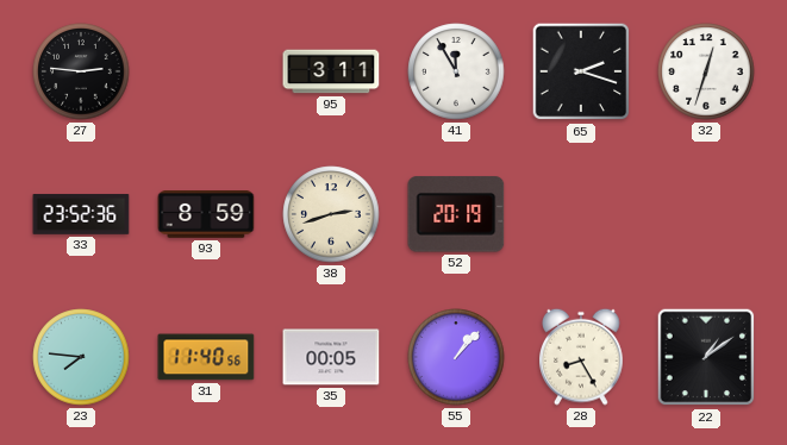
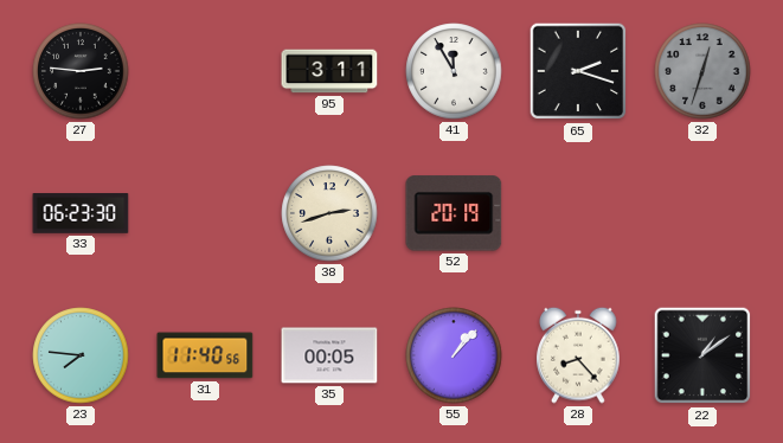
32 dial: white -> grey
33: 23:52 -> 06:23
93: 8:59 -> none
28: 8:25 -> 8:23
